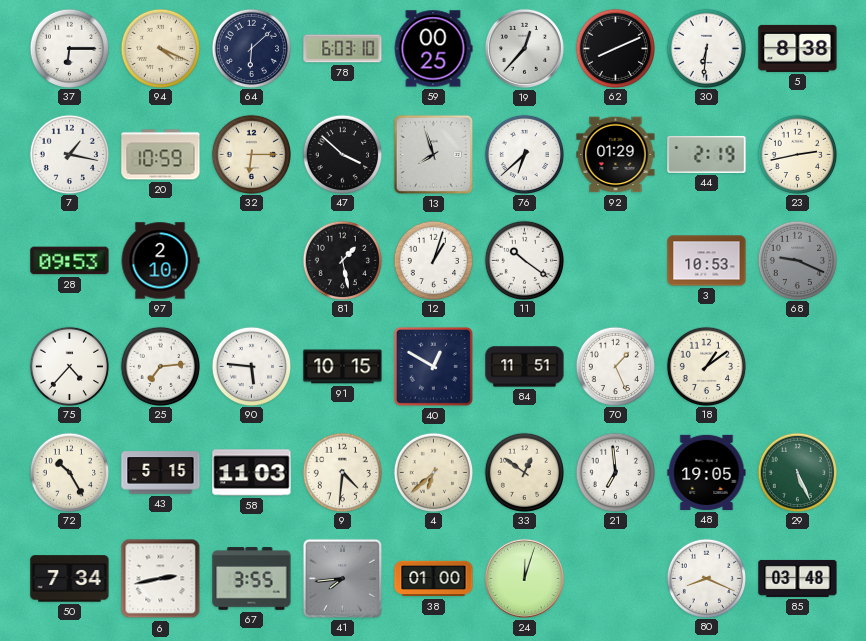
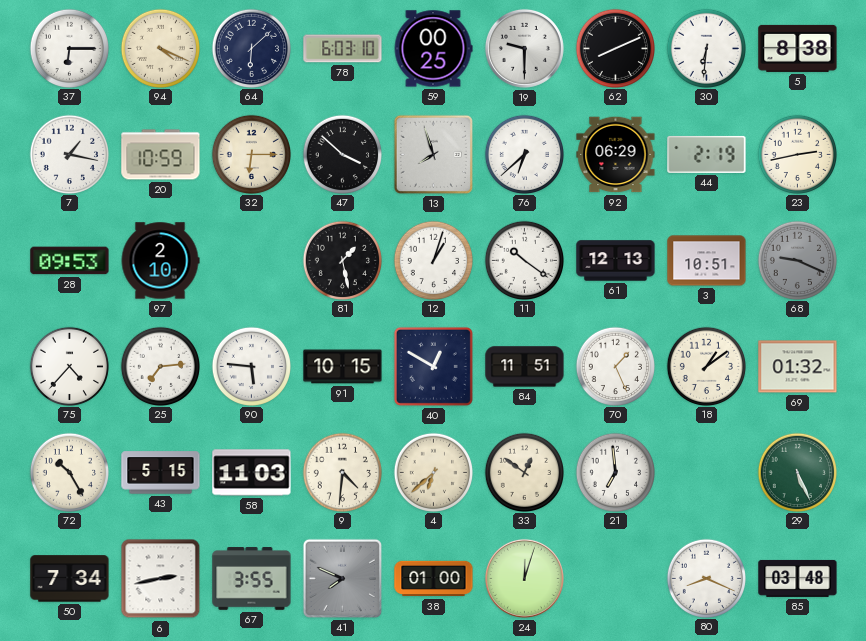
19: 12:37 -> 9:30
92: 01:29 -> 06:29
61: none -> 12:13
3: 10:53 -> 10:51
69: none -> 01:32
48: 19:05 -> none
41: 7:44 -> 7:49
